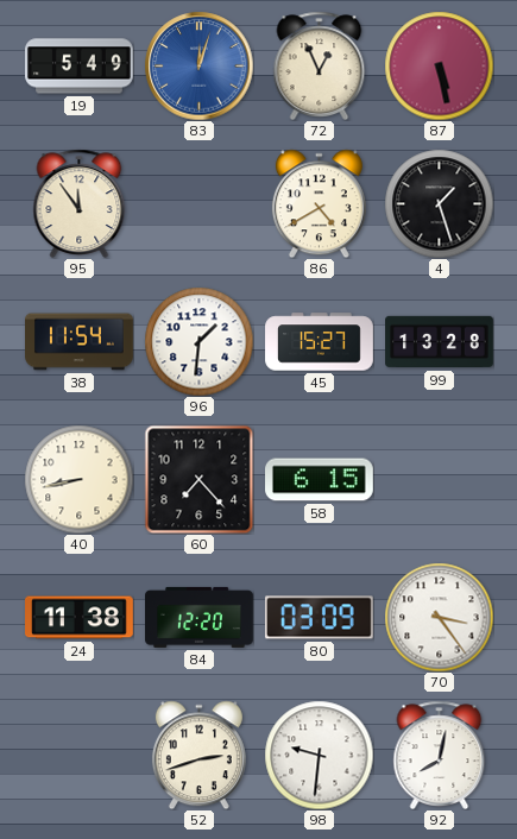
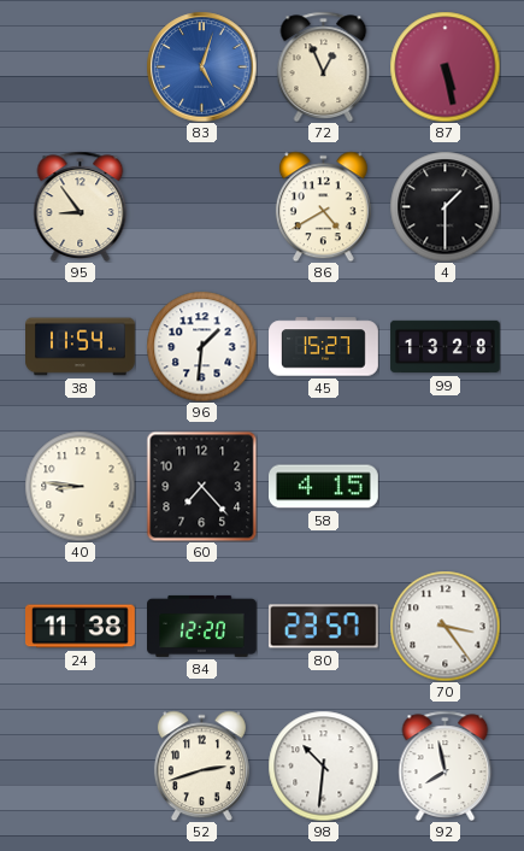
19: 5:49 -> none
83: 12:03 -> 5:03
95: 11:54 -> 8:54
4: 1:27 -> 1:30
40: 8:43 -> 8:46
58: 6:15 -> 4:15
80: 03:09 -> 23:57
98: 9:31 -> 10:31
92: 8:02 -> 7:58
